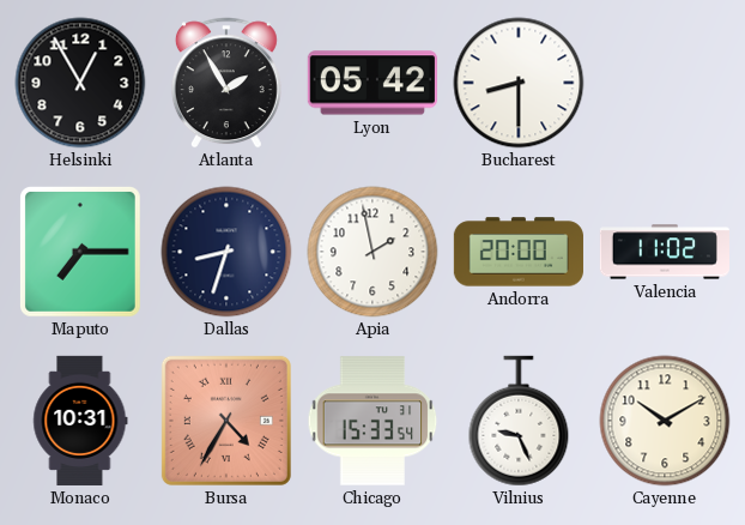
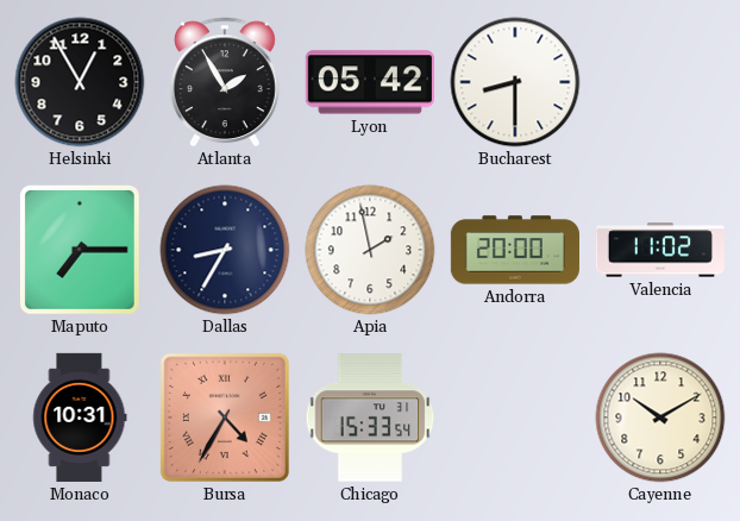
Dallas: 8:33 -> 8:35
Vilnius: 9:26 -> none
